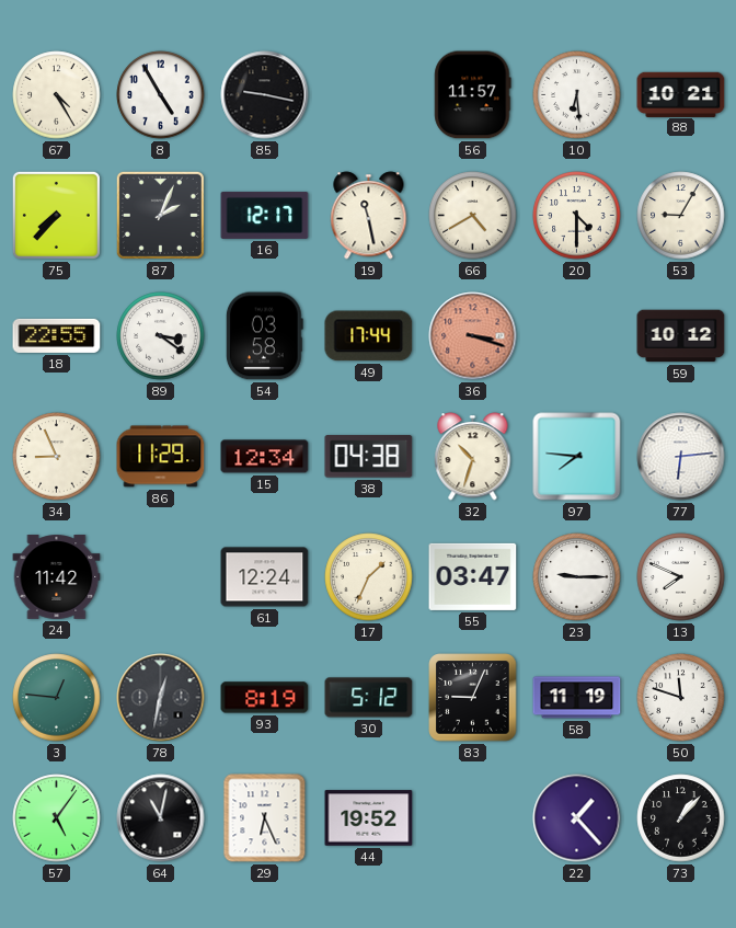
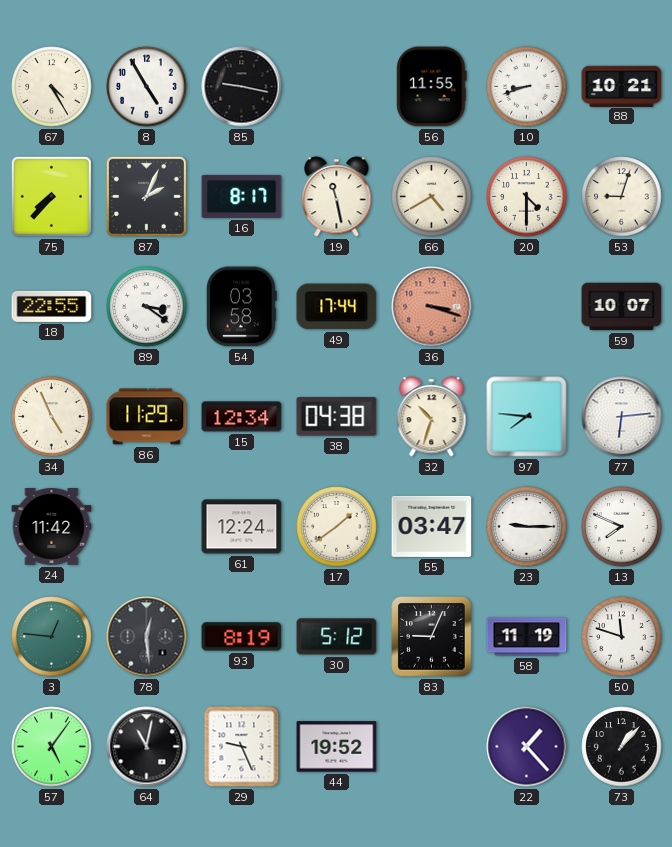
56: 11:57 -> 11:55
10: 6:29 -> 8:42
16: 12:17 -> 8:17
53: 9:05 -> 9:03
59: 10:12 -> 10:07
34: 8:56 -> 4:56
17: 1:34 -> 1:39
78: 12:32 -> 12:29
29: 6:26 -> 9:26
